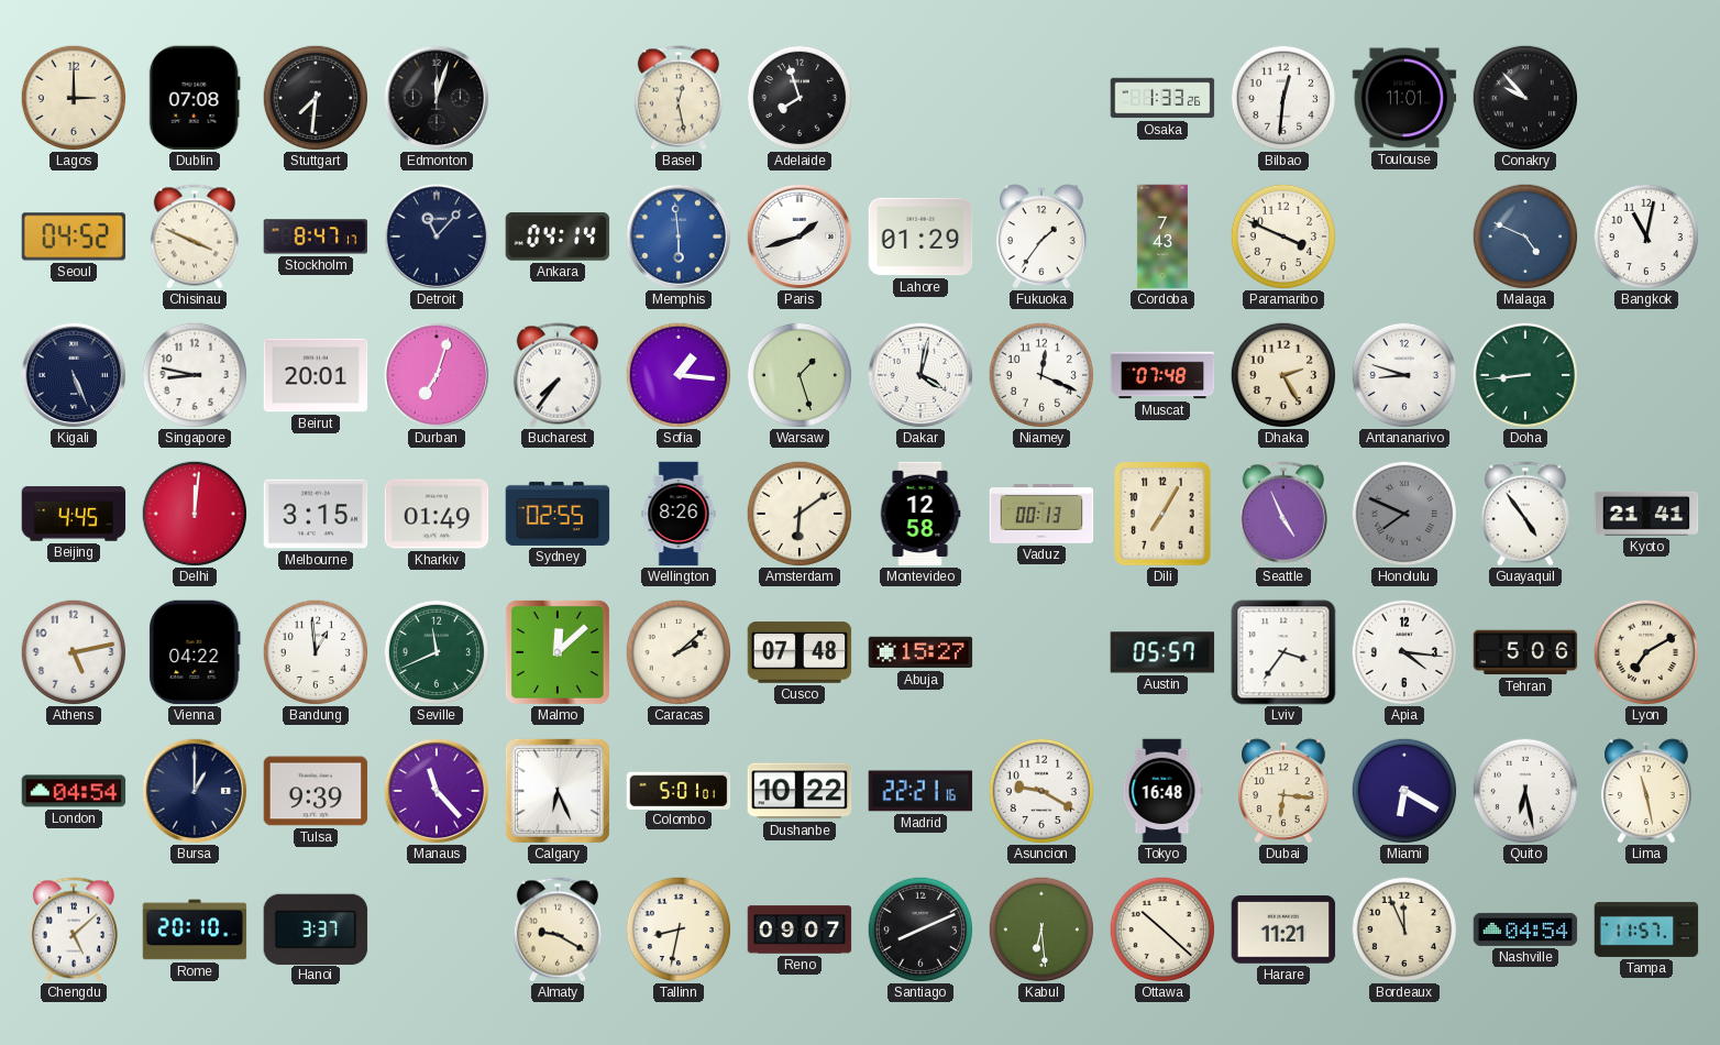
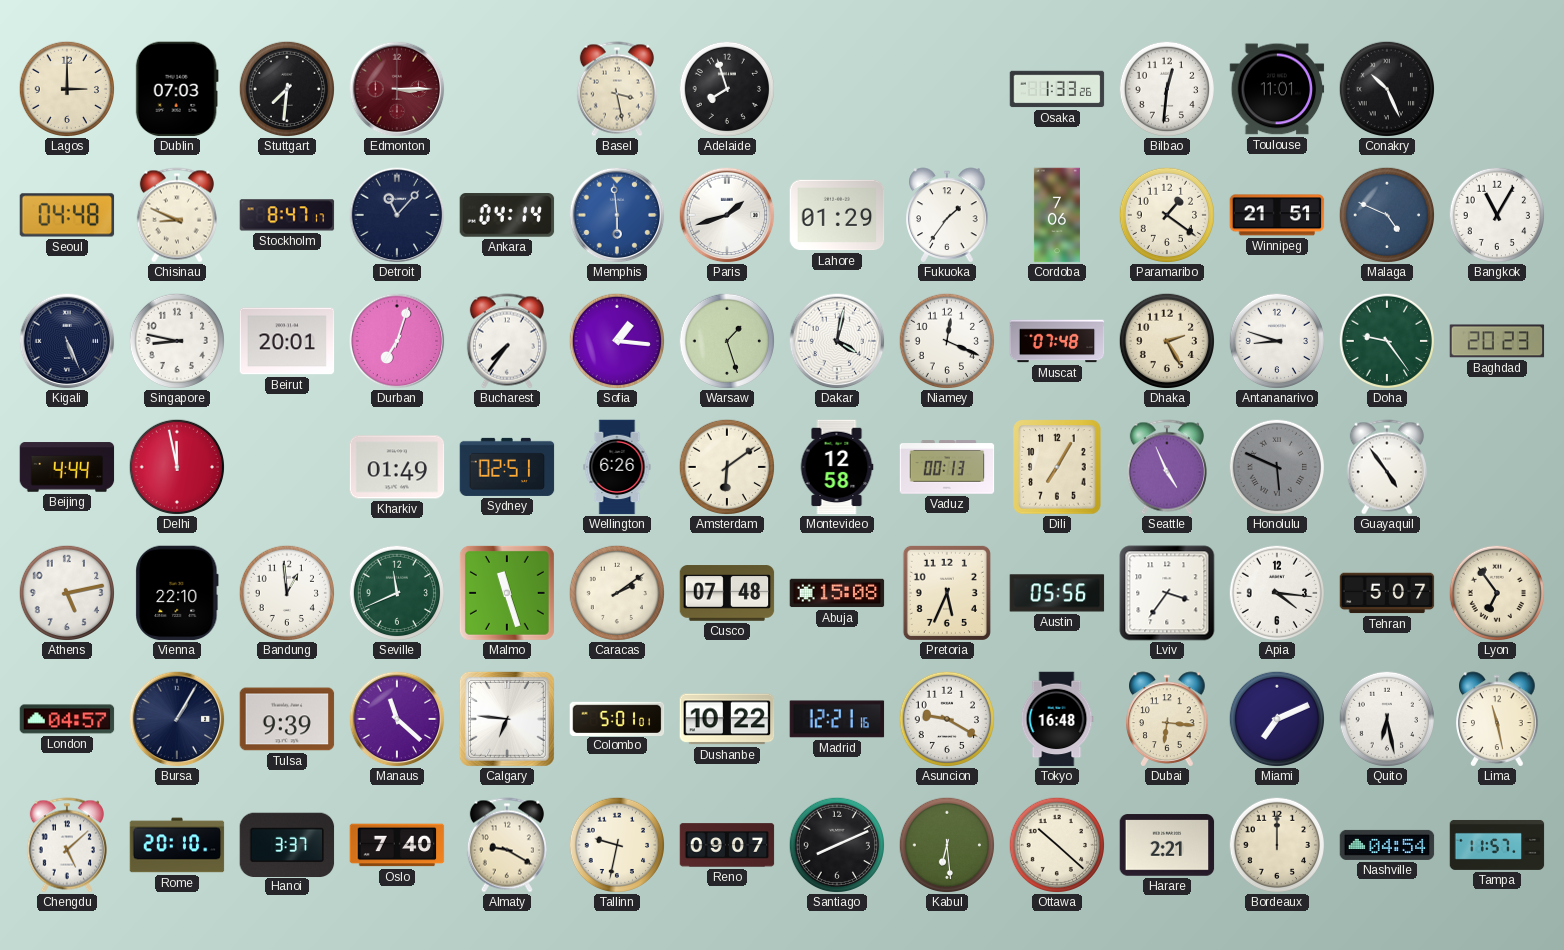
Dublin: 07:08 -> 07:03
Edmonton: 12:03 -> 3:15
Edmonton dial: black -> burgundy
Basel: 12:28 -> 3:28
Conakry: 9:53 -> 10:26
Seoul: 04:52 -> 04:48
Chisinau: 3:49 -> 8:49
Cordoba: 7:43 -> 7:06
Paramaribo: 3:49 -> 1:21
Winnipeg: none -> 21:51
Bangkok: 11:02 -> 11:05
Doha: 8:44 -> 9:24
Baghdad: none -> 20:23
Beijing: 4:45 -> 4:44
Delhi: 12:01 -> 11:58
Melbourne: 3:15 -> none
Sydney: 02:55 -> 02:51
Wellington: 8:26 -> 6:26
Honolulu: 7:49 -> 5:49
Kyoto: 21:41 -> none
Vienna: 04:22 -> 22:10
Malmo: 12:08 -> 11:27
Caracas: 2:08 -> 2:09
Abuja: 15:27 -> 15:08
Pretoria: none -> 5:34
Austin: 05:57 -> 05:56
Tehran: 5:06 -> 5:07
Lyon: 7:10 -> 6:54
London: 04:54 -> 04:57
Bursa: 1:00 -> 1:05
Manaus: 11:23 -> 11:22
Calgary: 6:26 -> 6:46
Madrid: 22:21 -> 12:21
Miami: 6:20 -> 7:11
Oslo: none -> 7:40
Tallinn: 8:32 -> 9:32
Harare: 11:21 -> 2:21
Bordeaux: 11:56 -> 12:00
